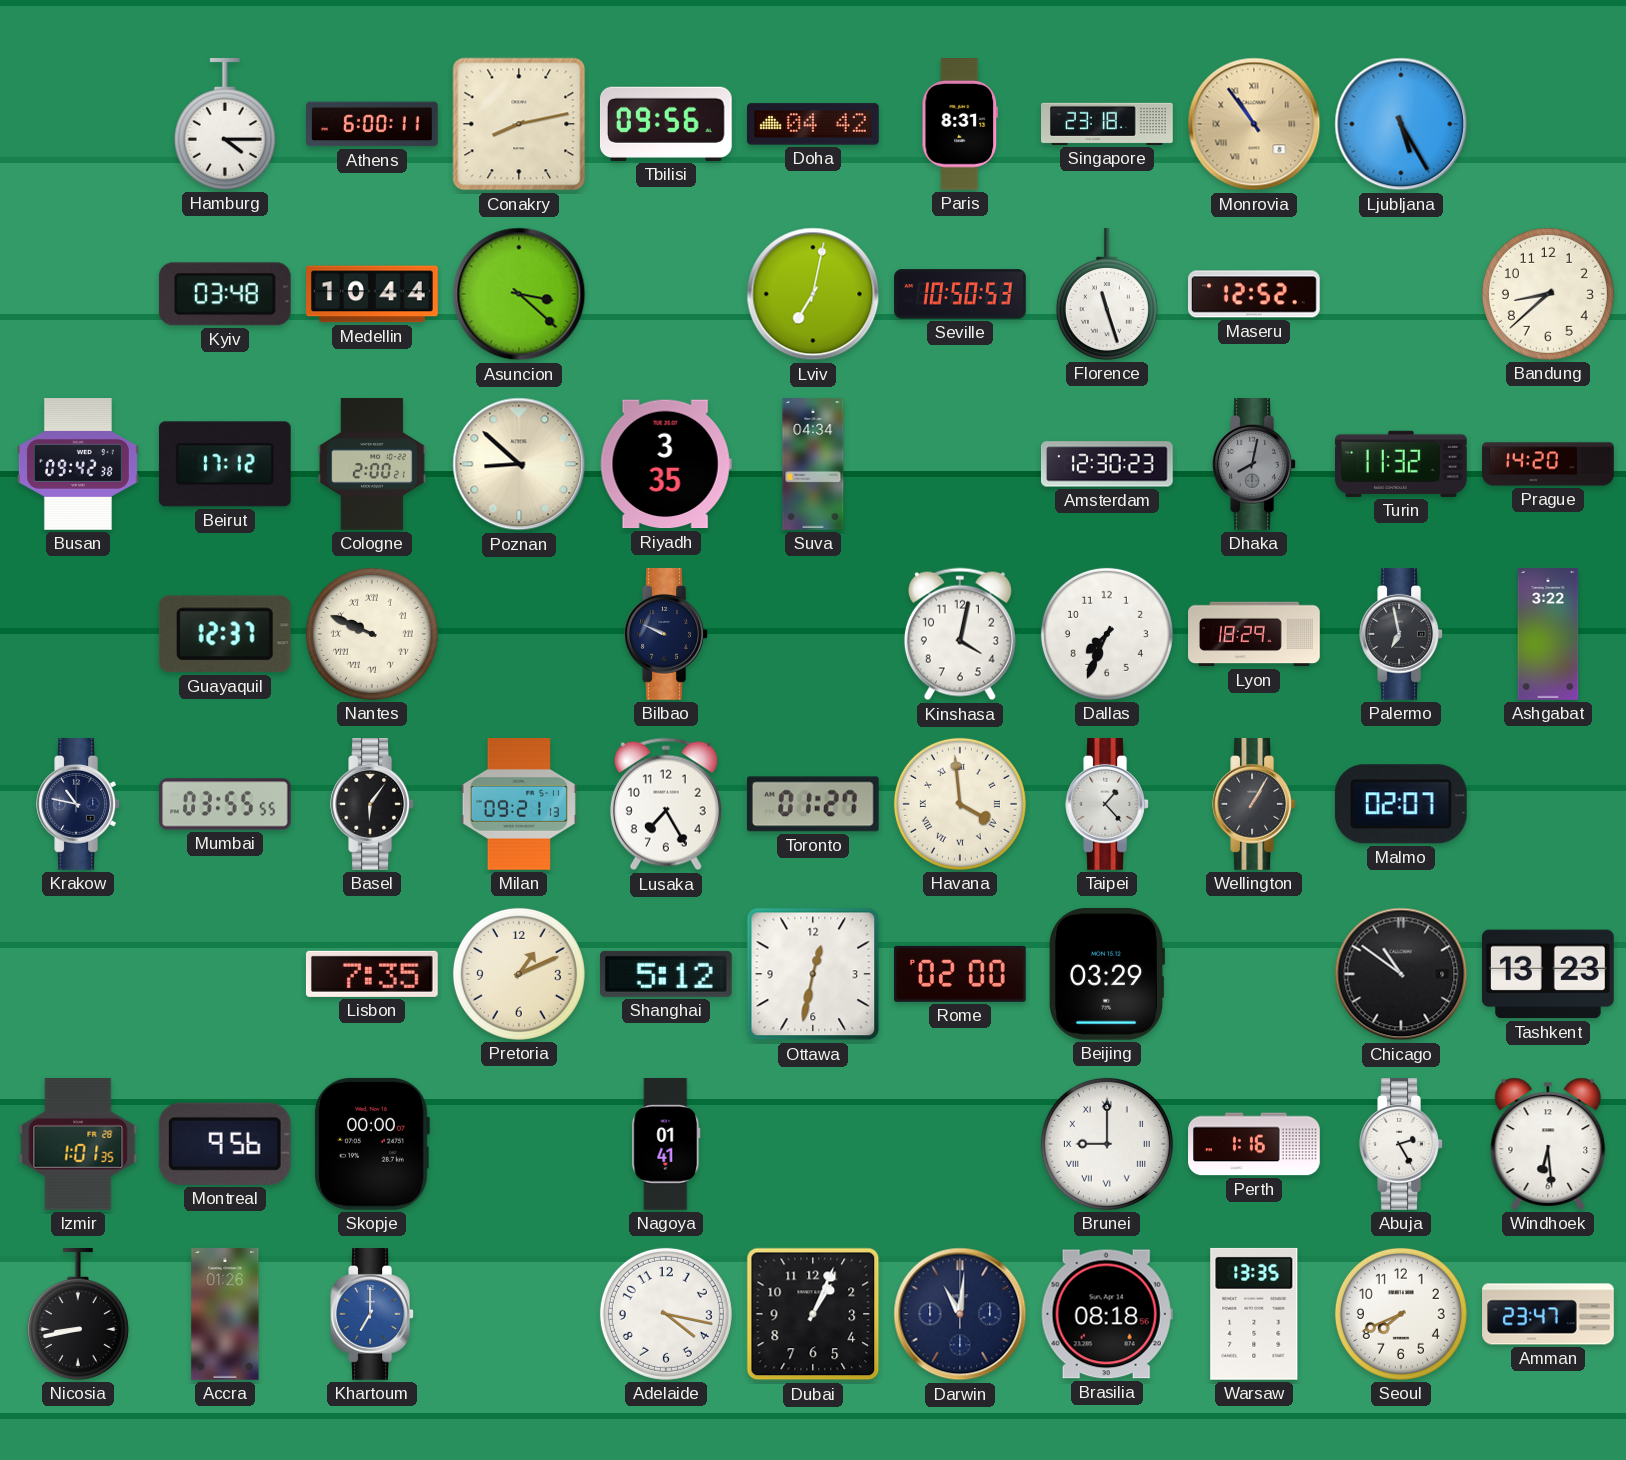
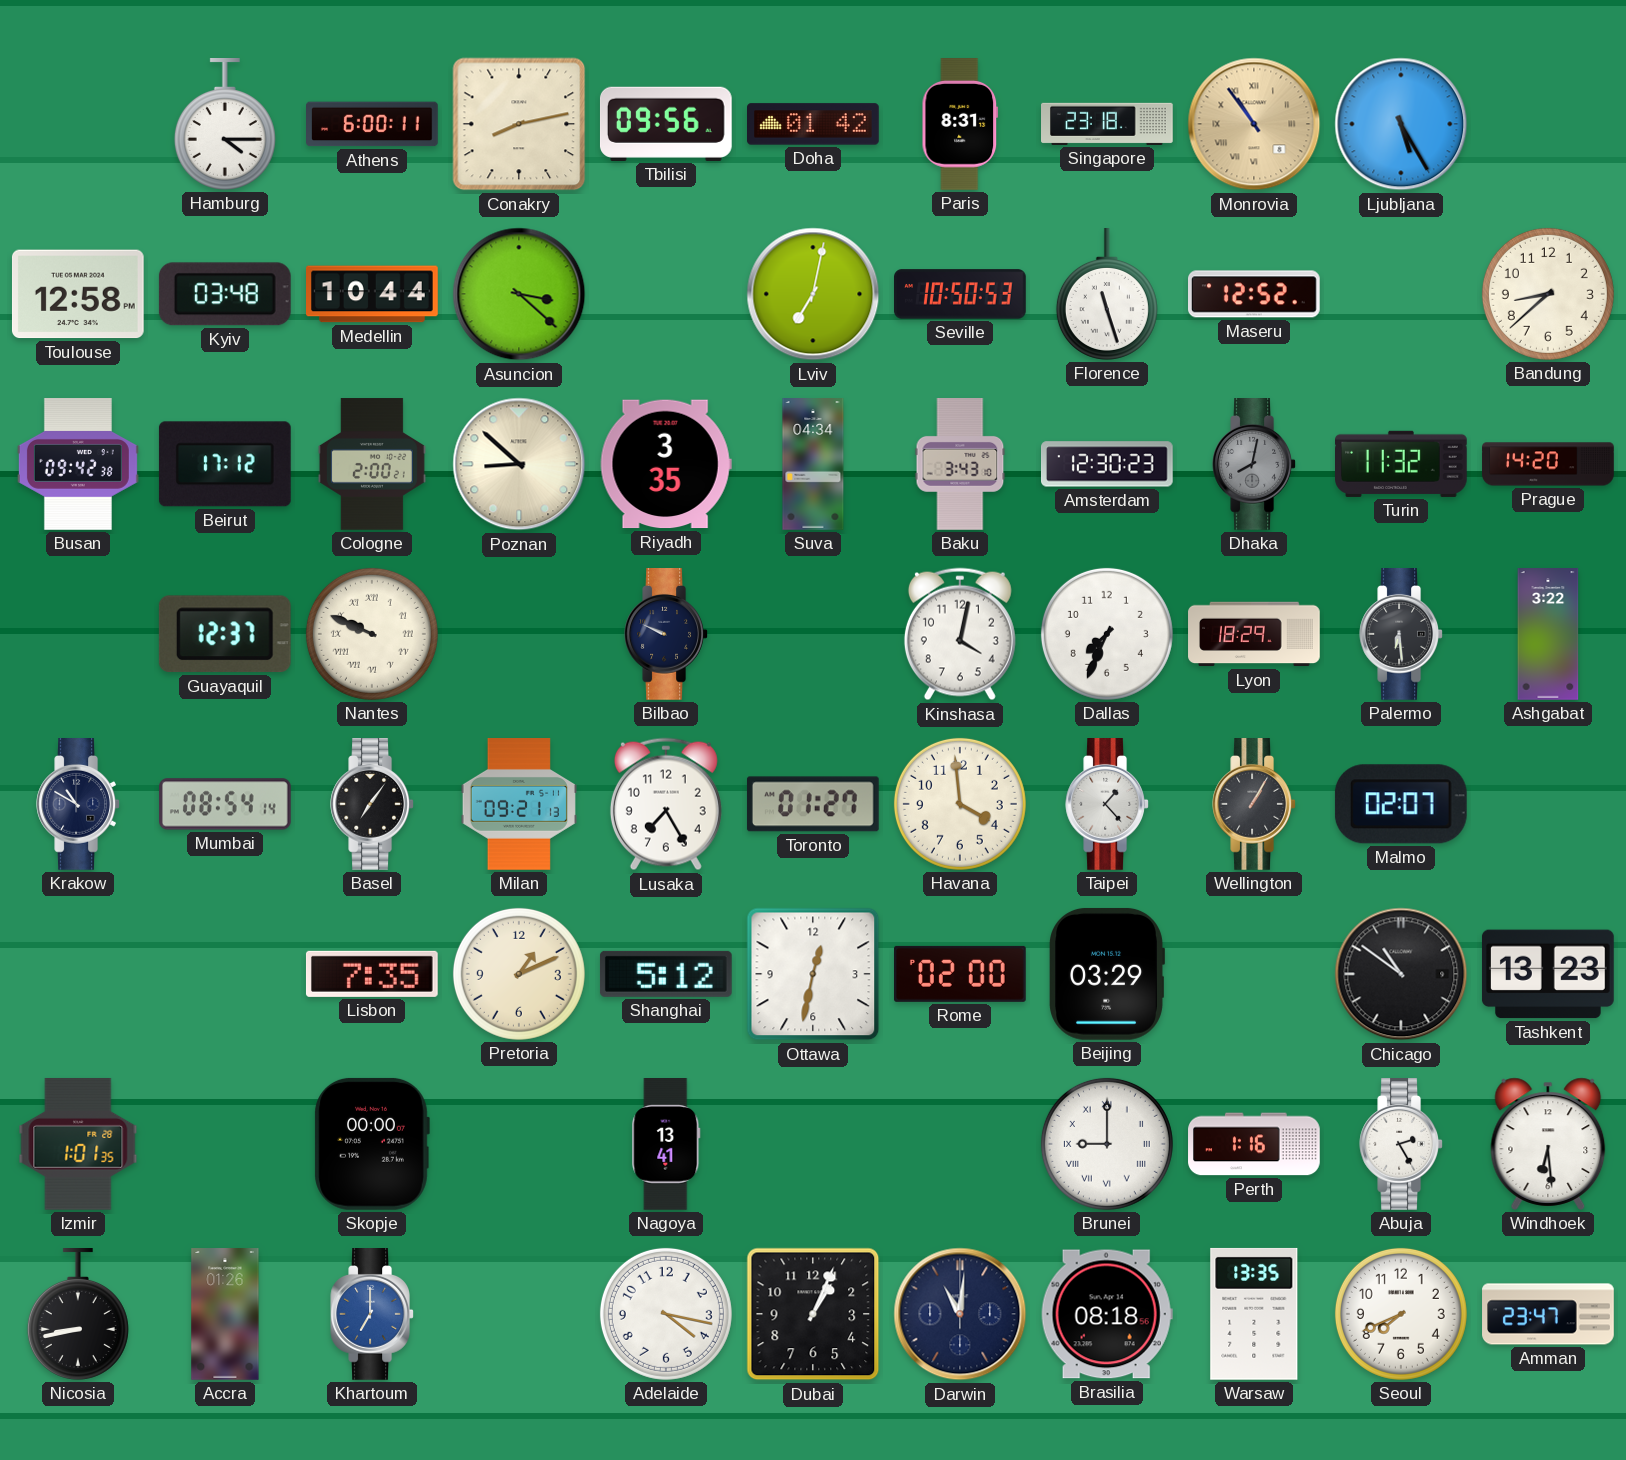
Doha: 04:42 -> 01:42
Toulouse: none -> 12:58
Baku: none -> 3:43
Palermo: 6:58 -> 6:29
Krakow: 10:47 -> 10:50
Mumbai: 03:55 -> 08:54
Basel: 6:06 -> 7:06
Havana numerals: Roman -> Arabic
Montreal: 9:56 -> none
Nagoya: 01:41 -> 13:41
